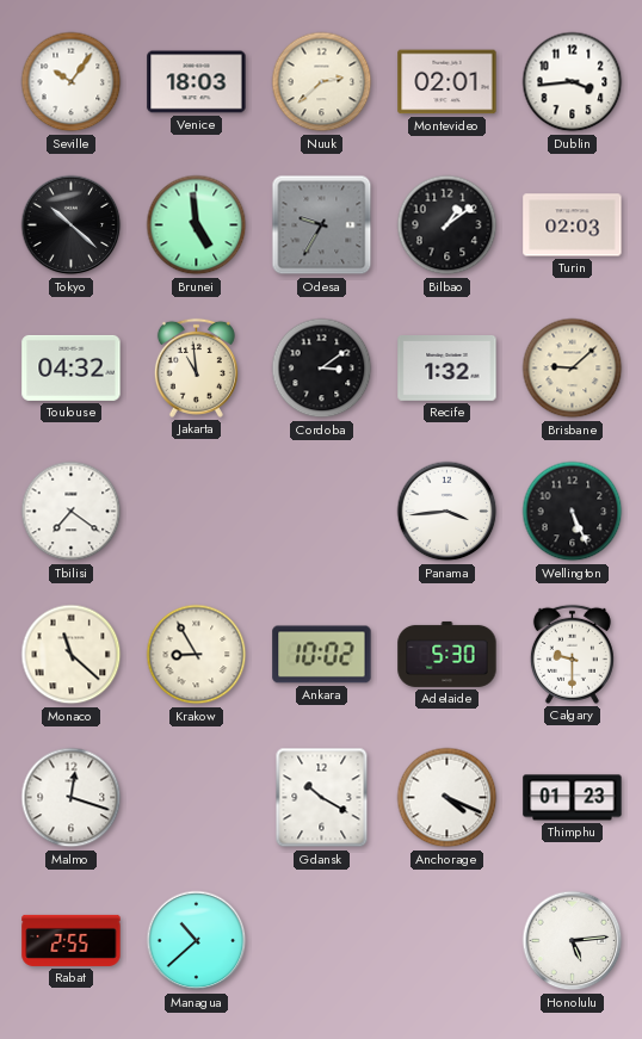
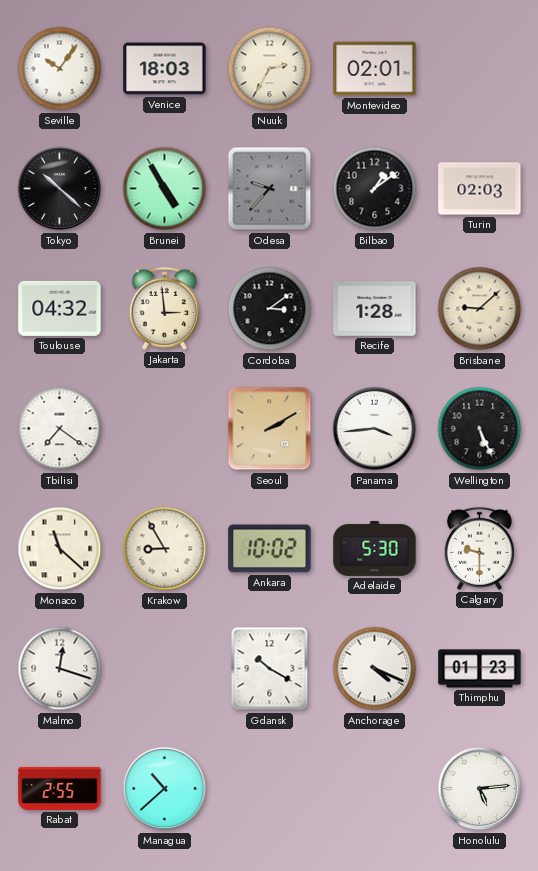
Nuuk: 2:38 -> 2:35
Dublin: 3:44 -> none
Brunei: 4:59 -> 4:55
Odesa: 9:35 -> 9:37
Jakarta: 10:59 -> 2:59
Recife: 1:32 -> 1:28
Seoul: none -> 2:10
